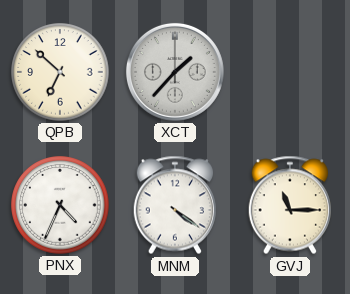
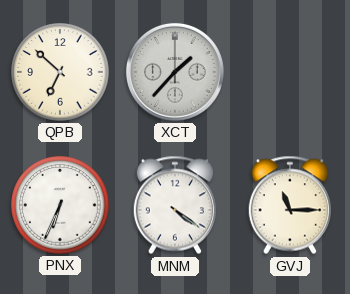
PNX: 4:34 -> 6:34
